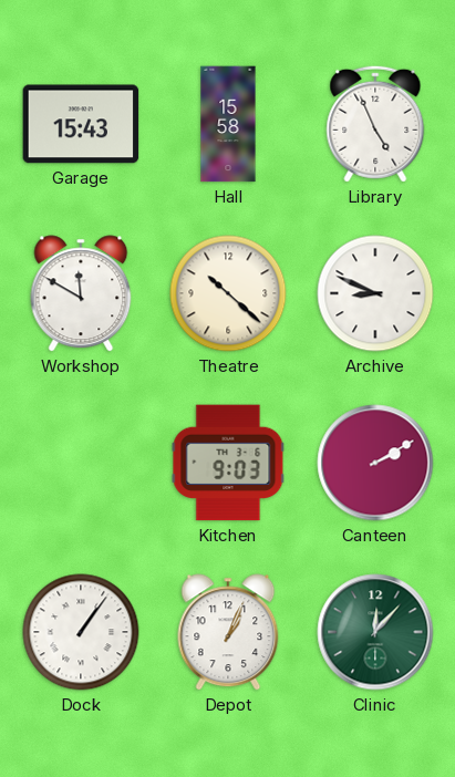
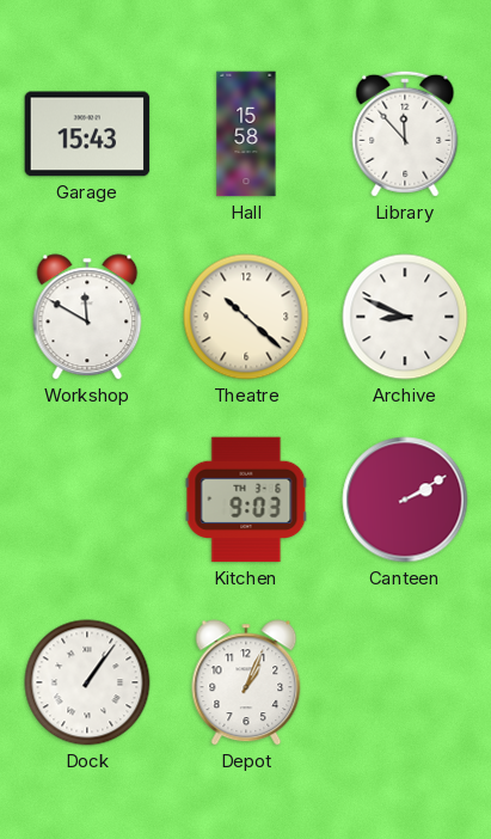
Library: 4:56 -> 11:53
Clinic: 12:07 -> none
